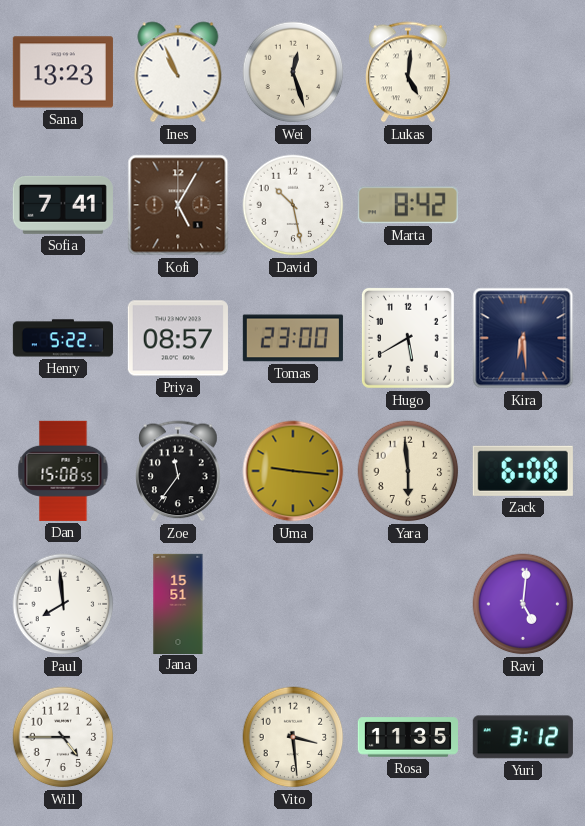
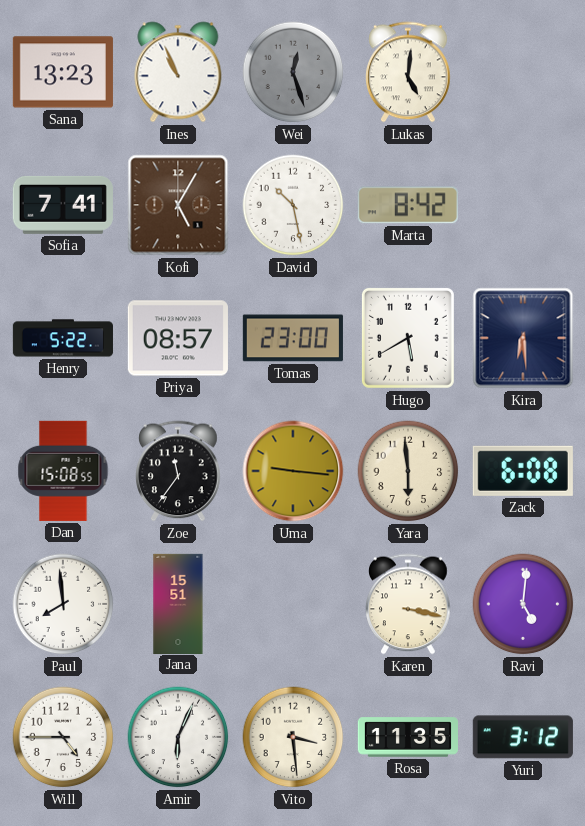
Wei dial: cream -> grey
Karen: none -> 3:17
Amir: none -> 6:04
